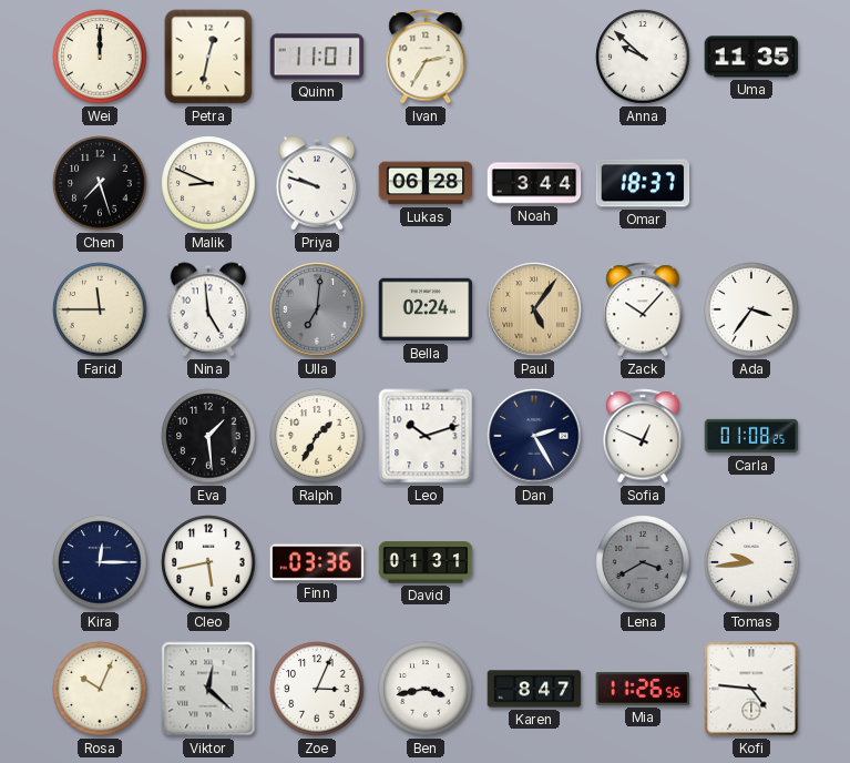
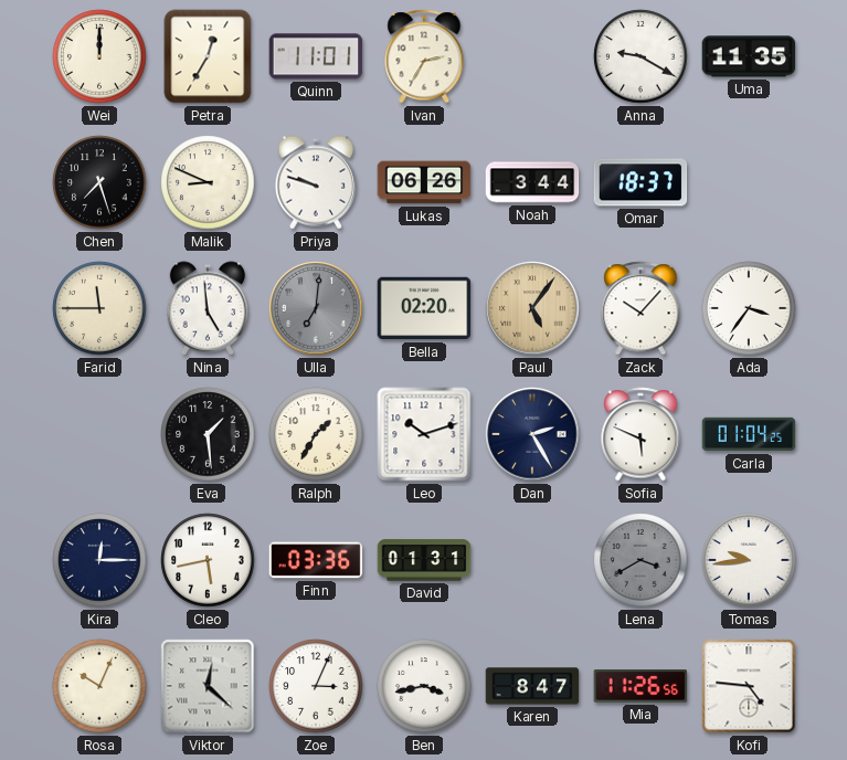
Petra: 12:32 -> 12:35
Anna: 9:52 -> 9:20
Lukas: 06:28 -> 06:26
Bella: 02:24 -> 02:20
Sofia: 12:49 -> 5:49
Carla: 01:08 -> 01:04
